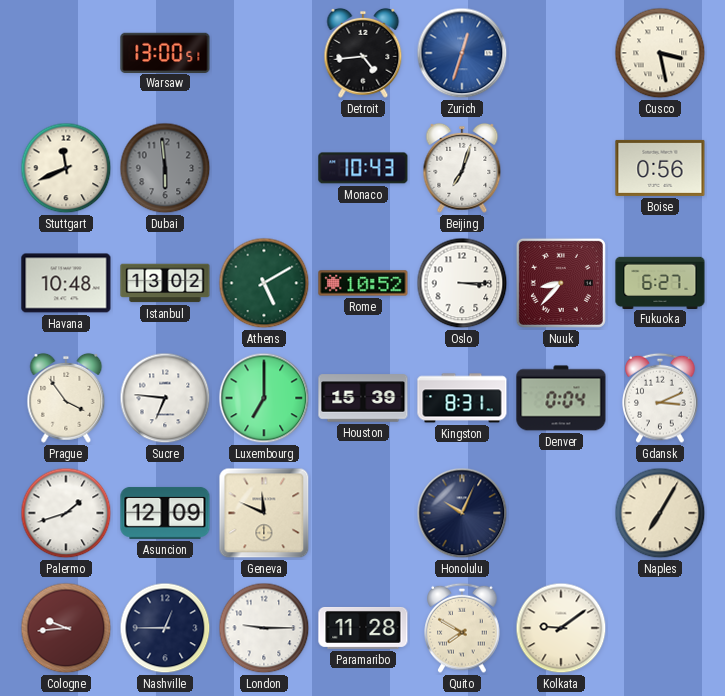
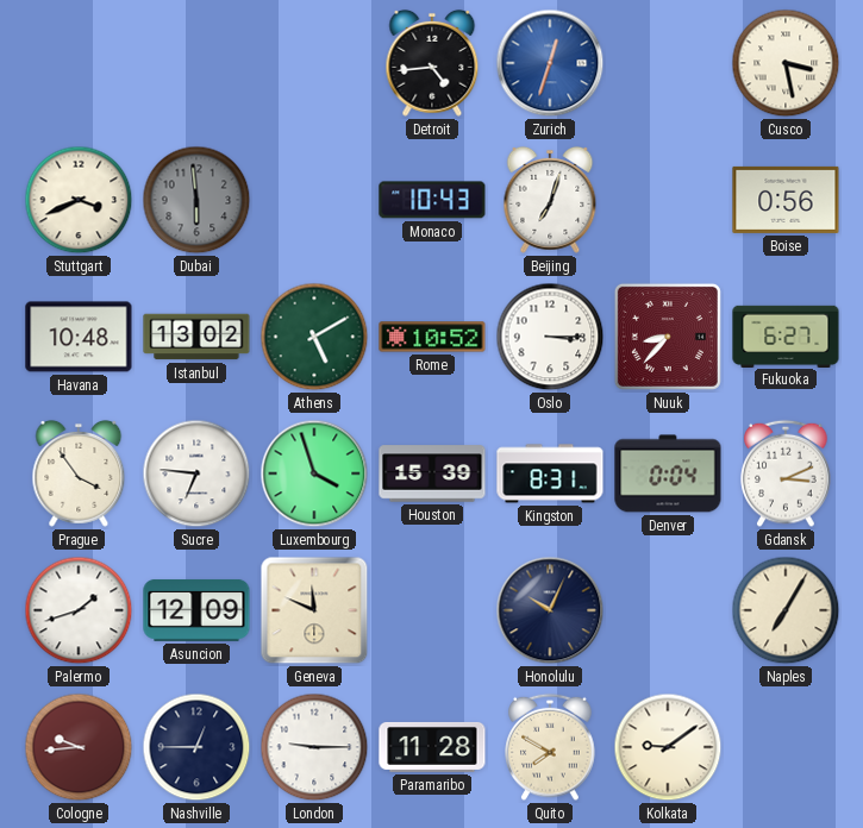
Warsaw: 13:00 -> none
Stuttgart: 11:41 -> 3:41
Luxembourg: 7:00 -> 3:57
